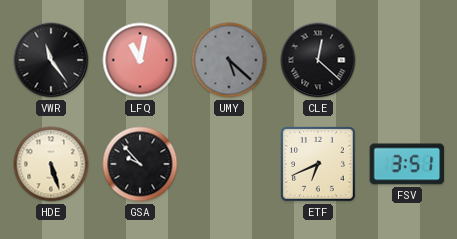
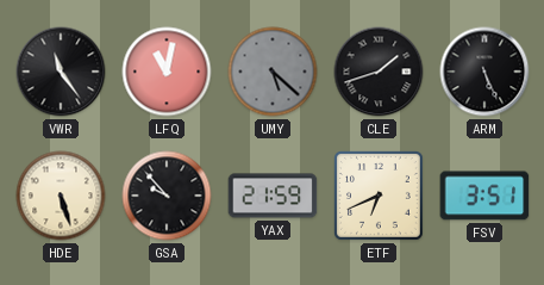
CLE: 12:22 -> 1:42
ARM: none -> 5:26
YAX: none -> 21:59
